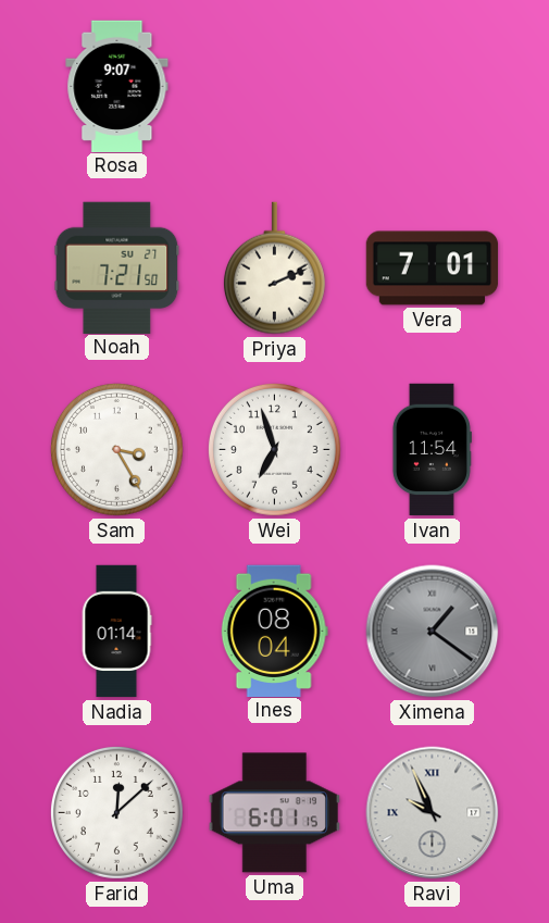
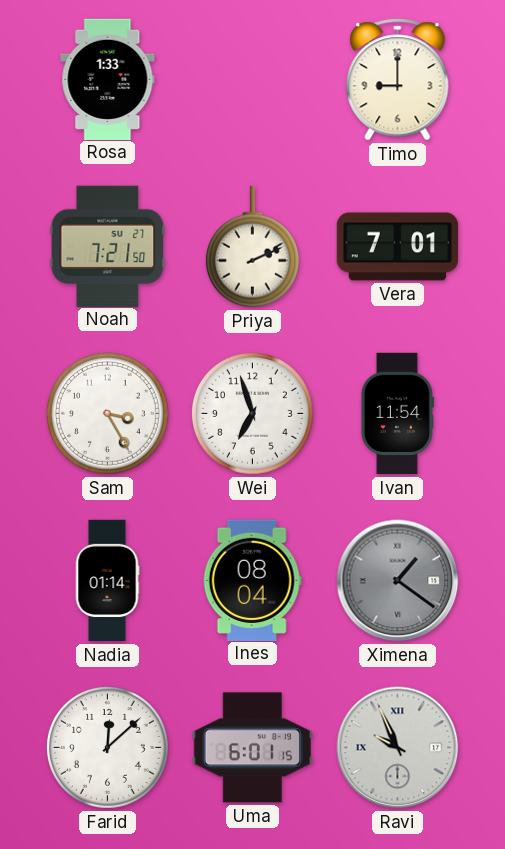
Rosa: 9:07 -> 1:33
Timo: none -> 9:00
